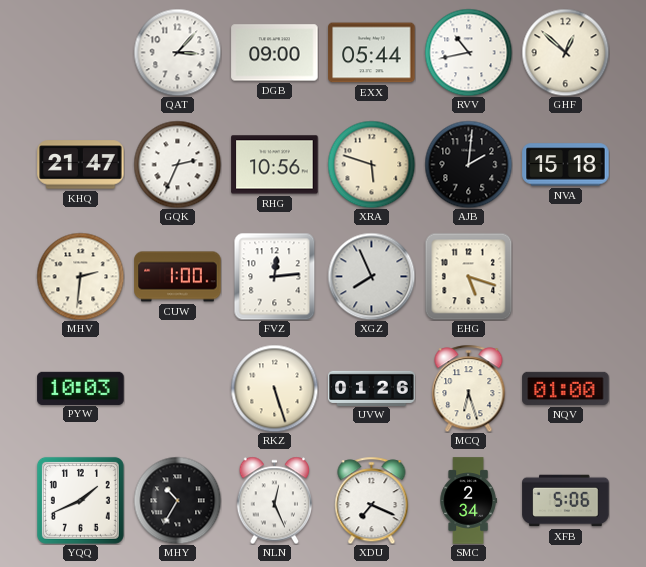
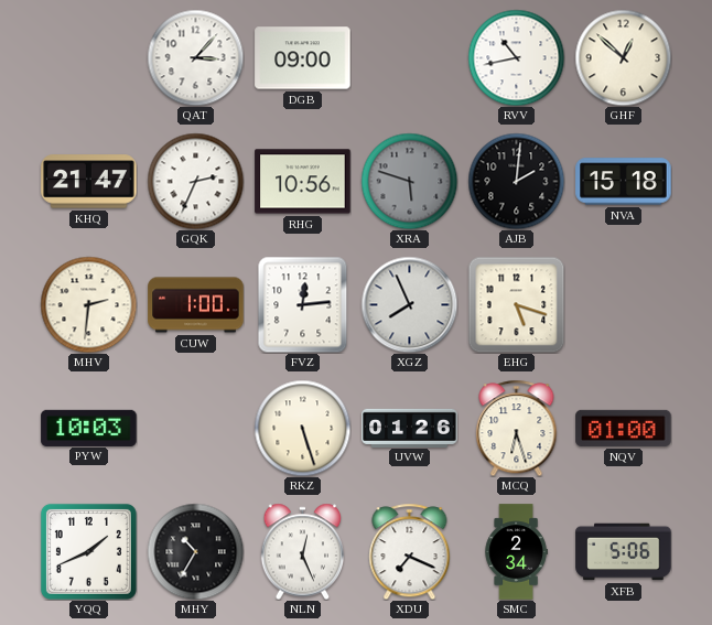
EXX: 05:44 -> none
XRA dial: cream -> grey
